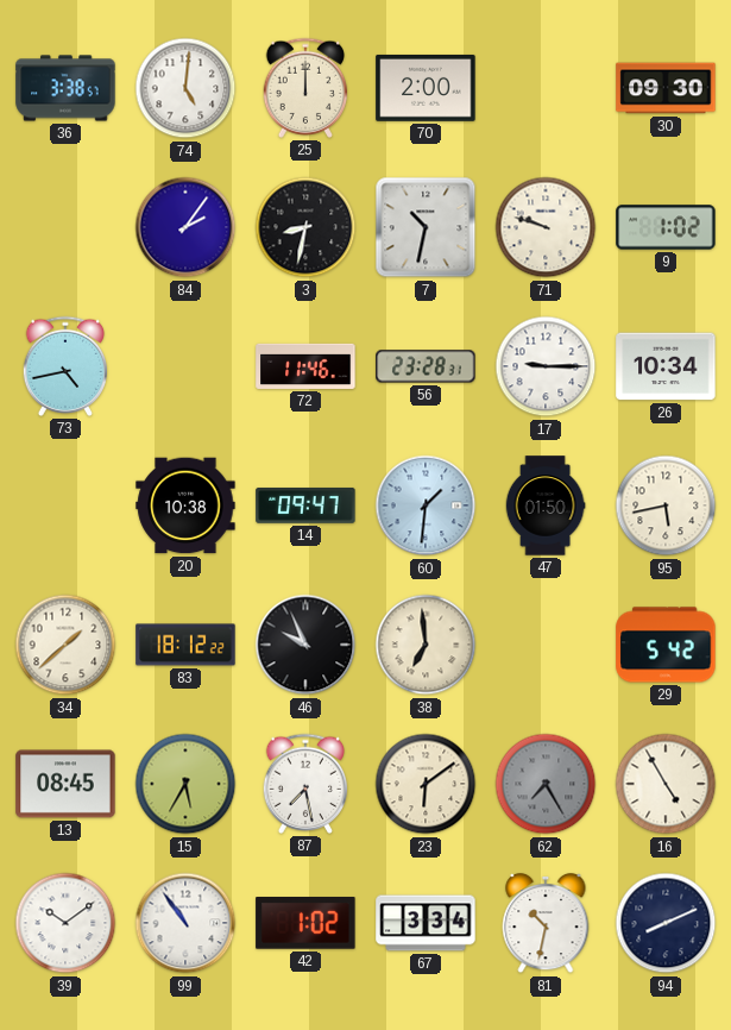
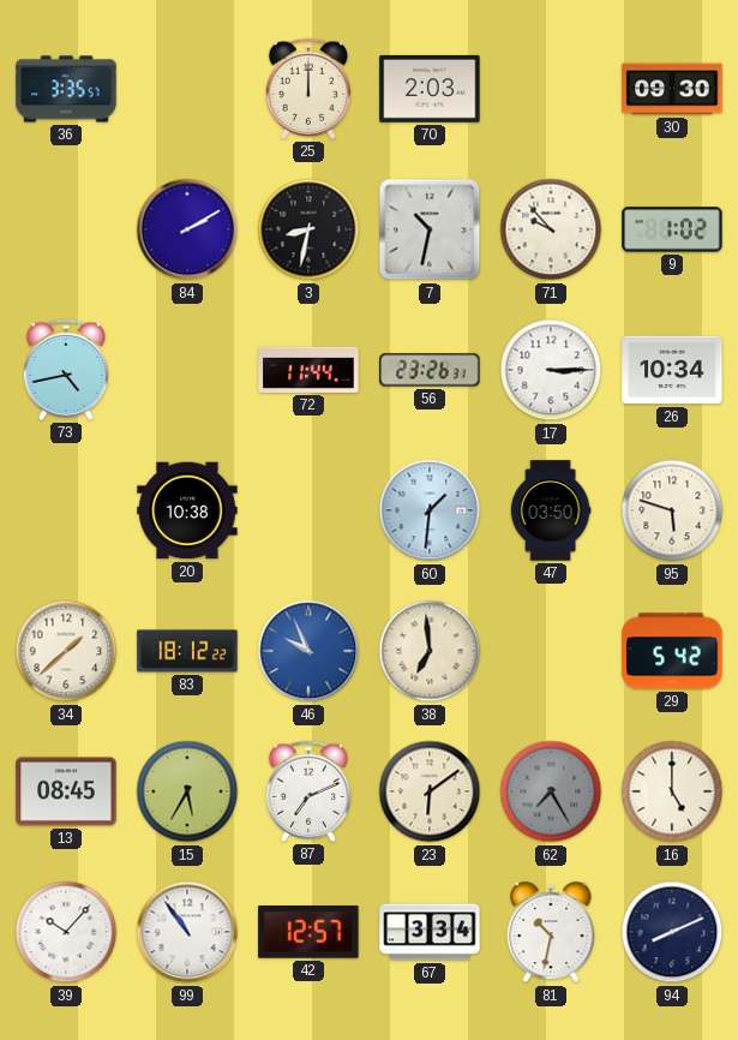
36: 3:38 -> 3:35
74: 5:01 -> none
70: 2:00 -> 2:03
84: 2:06 -> 2:10
71: 9:48 -> 9:53
72: 11:46 -> 11:44
56: 23:28 -> 23:26
17: 9:15 -> 3:15
14: 09:47 -> none
47: 01:50 -> 03:50
95: 5:43 -> 5:48
46 dial: black -> blue
87: 7:28 -> 7:11
16: 4:55 -> 5:00
39: 10:09 -> 10:07
42: 1:02 -> 12:57
